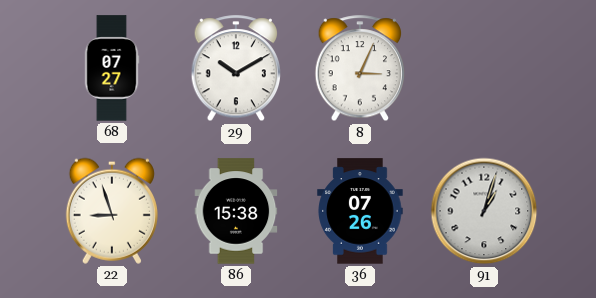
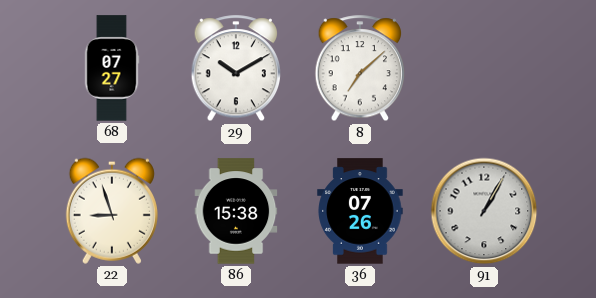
8: 3:04 -> 7:08
91: 1:03 -> 1:05
